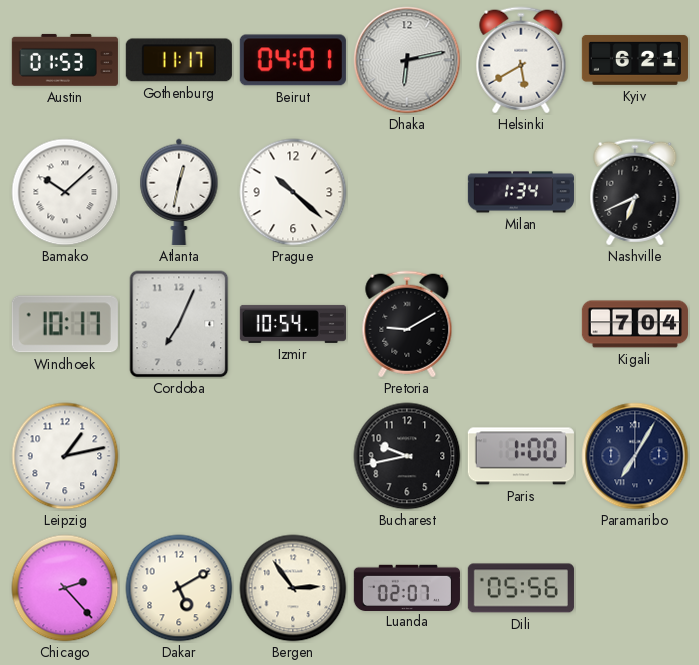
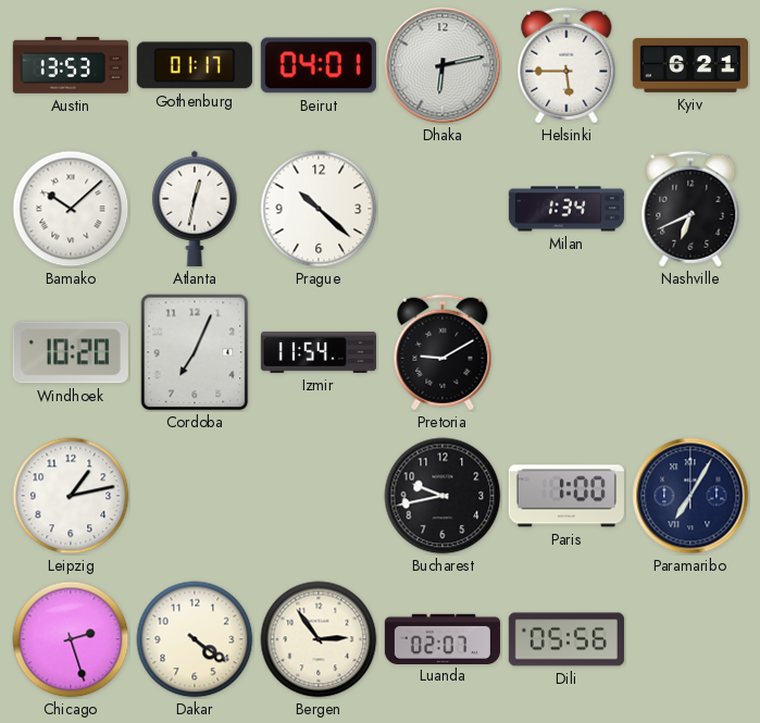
Austin: 01:53 -> 13:53
Gothenburg: 11:17 -> 01:17
Helsinki: 5:40 -> 5:45
Windhoek: 10:17 -> 10:20
Izmir: 10:54 -> 11:54
Kigali: 7:04 -> none
Chicago: 2:23 -> 2:27
Dakar: 5:10 -> 4:21
